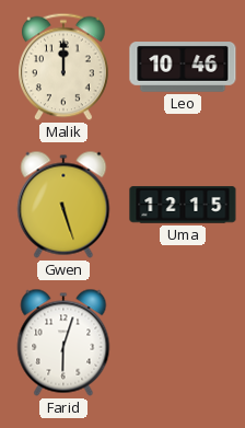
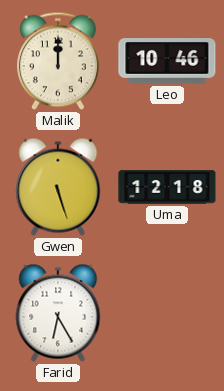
Uma: 12:15 -> 12:18
Farid: 6:03 -> 6:25
